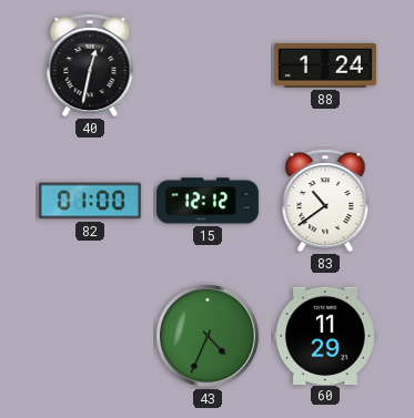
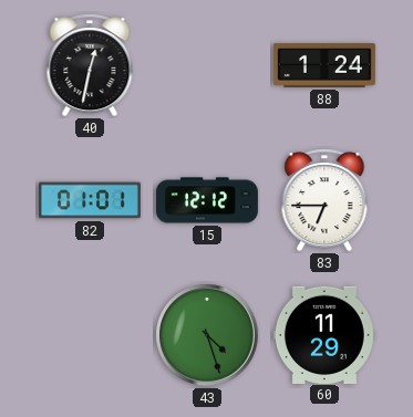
82: 01:00 -> 01:01
83: 10:39 -> 6:45
43: 4:34 -> 4:27
